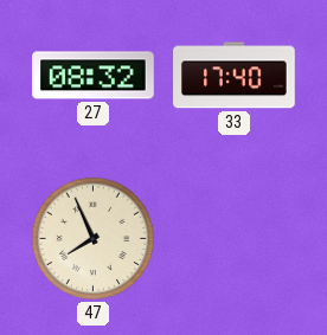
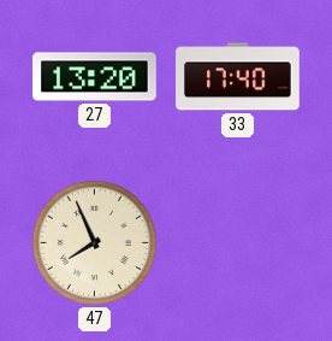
27: 08:32 -> 13:20
